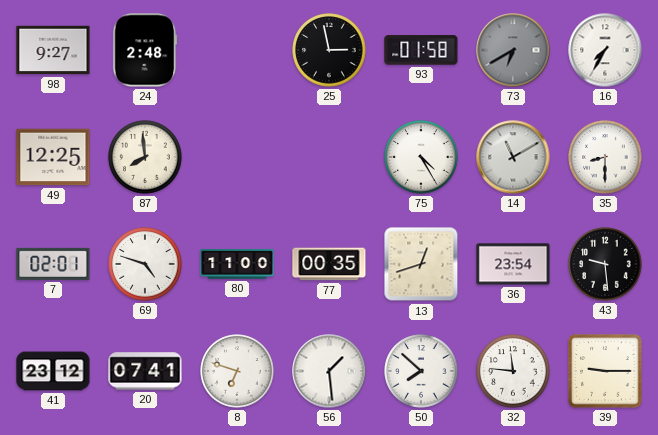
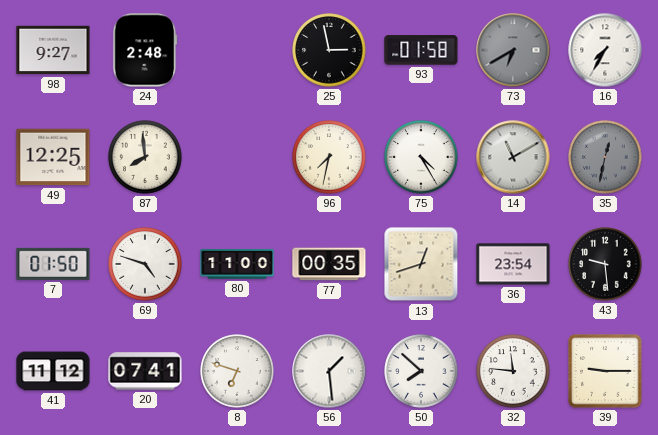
96: none -> 7:32
35: 8:30 -> 12:32
35 dial: white -> grey
7: 02:01 -> 01:50
41: 23:12 -> 11:12
